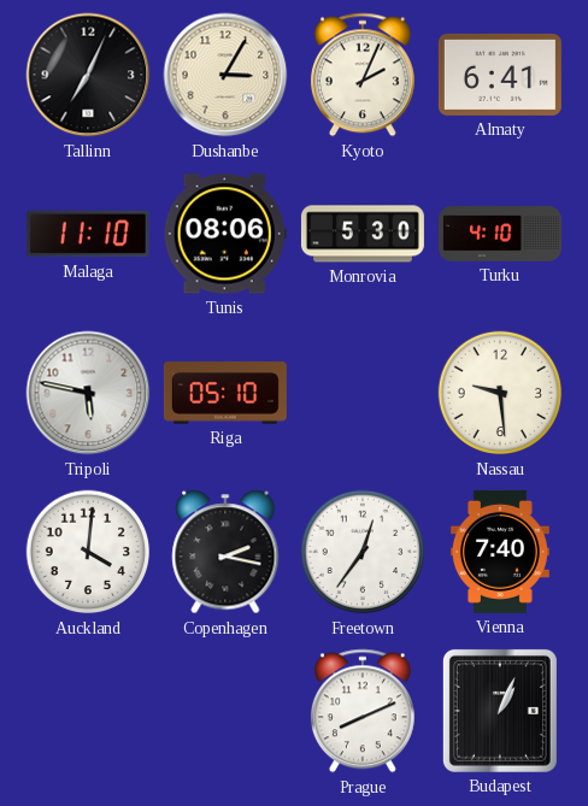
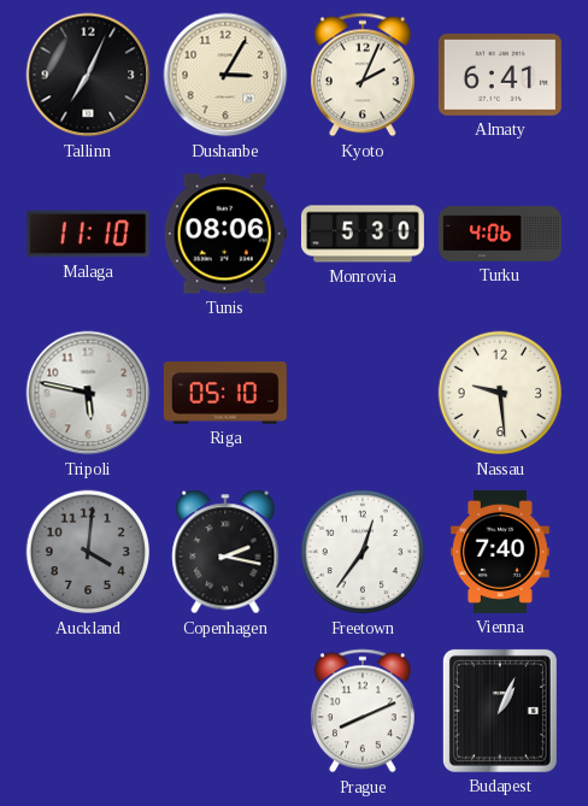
Turku: 4:10 -> 4:06
Auckland dial: white -> grey
